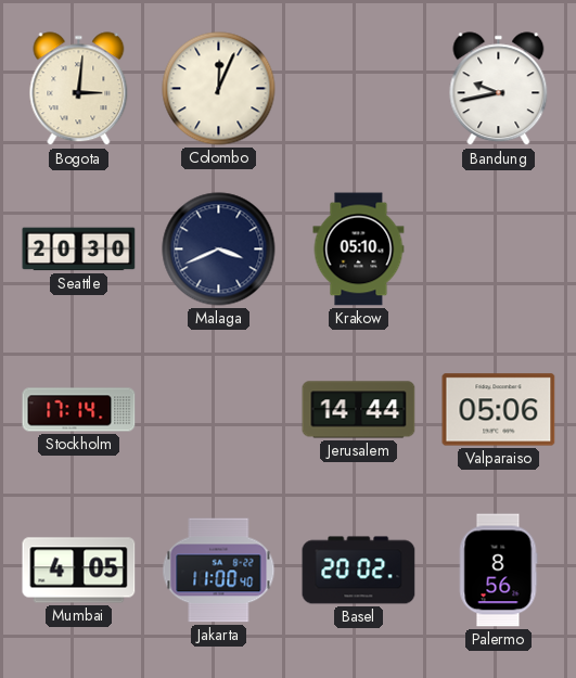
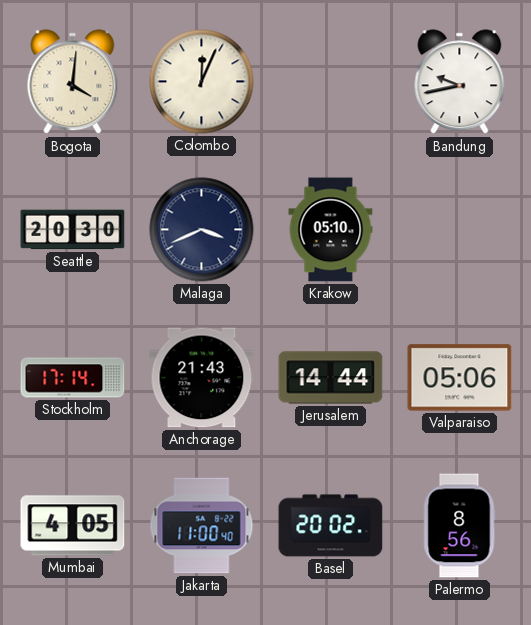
Bogota: 3:01 -> 4:01
Anchorage: none -> 21:43
